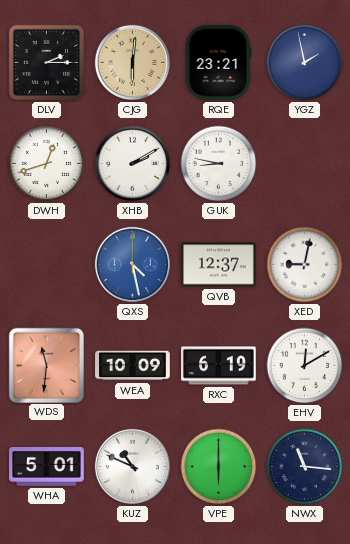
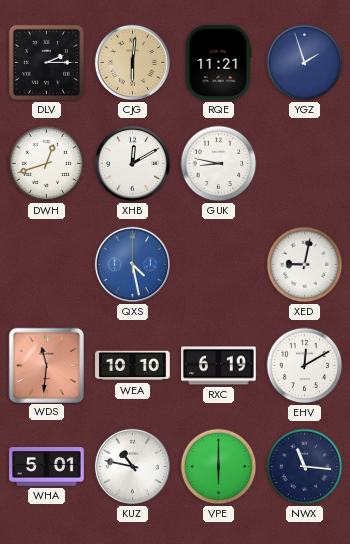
RQE: 23:21 -> 11:21
YGZ: 1:58 -> 1:57
XHB: 2:10 -> 12:10
QVB: 12:37 -> none
WEA: 10:09 -> 10:10
KUZ: 10:49 -> 10:47
